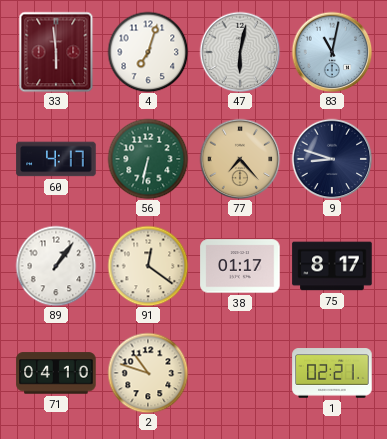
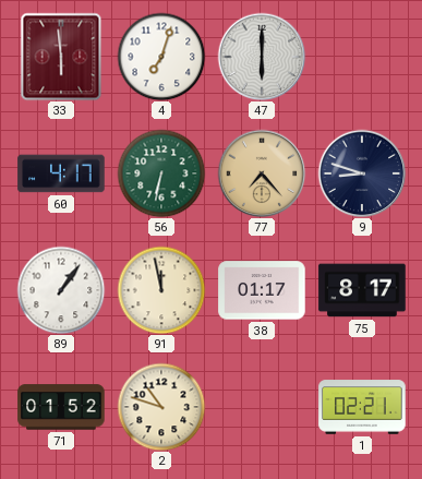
47: 6:02 -> 6:00
83: 11:02 -> none
91: 12:21 -> 11:58
71: 04:10 -> 01:52
